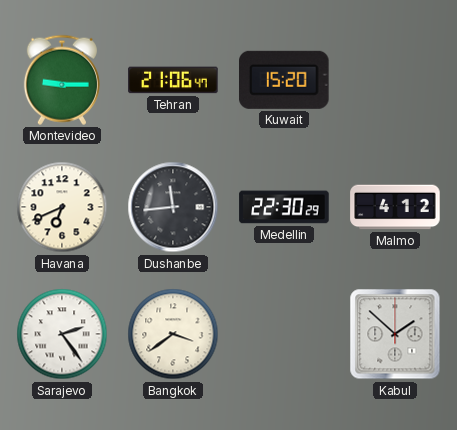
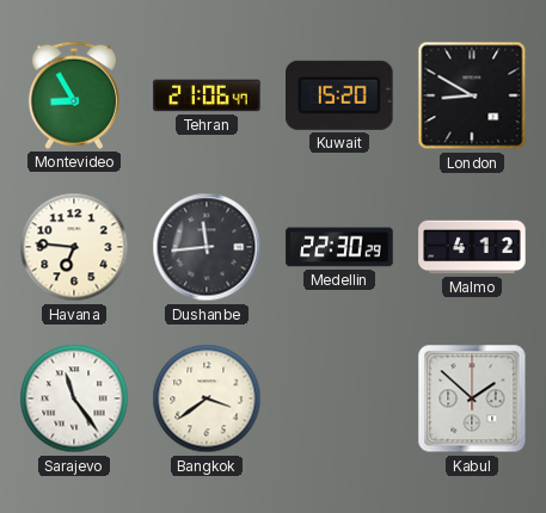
Montevideo: 9:15 -> 8:55
London: none -> 8:50
Havana: 6:41 -> 6:46
Sarajevo: 2:24 -> 11:24
